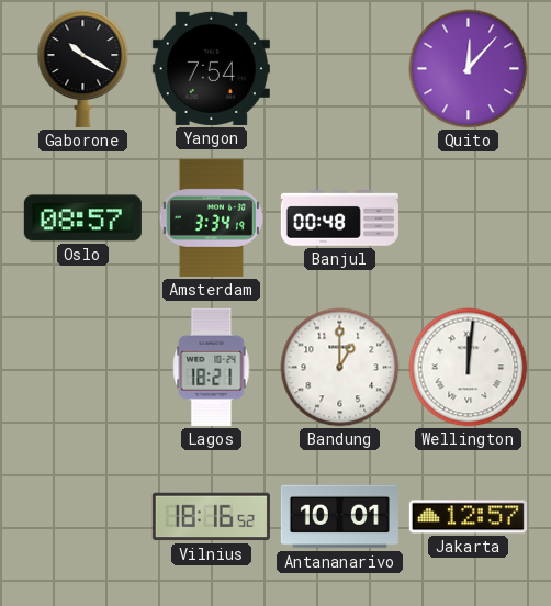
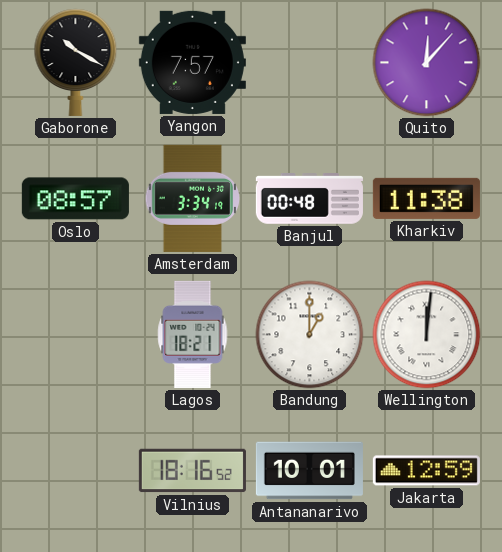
Yangon: 7:54 -> 7:57
Kharkiv: none -> 11:38
Jakarta: 12:57 -> 12:59
